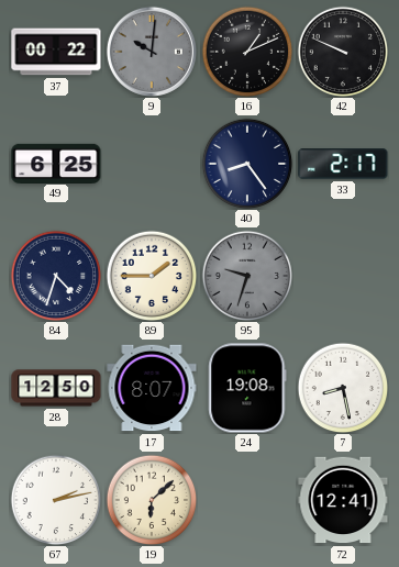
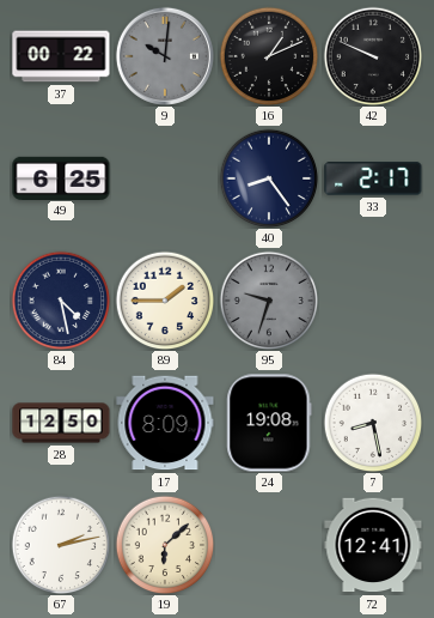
84: 4:33 -> 4:28
17: 8:07 -> 8:09
